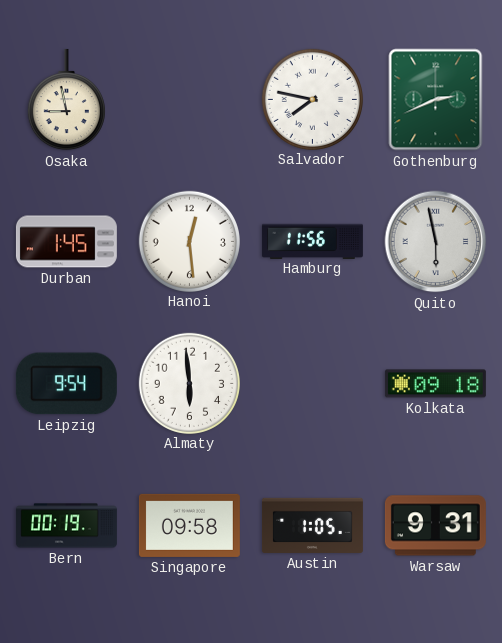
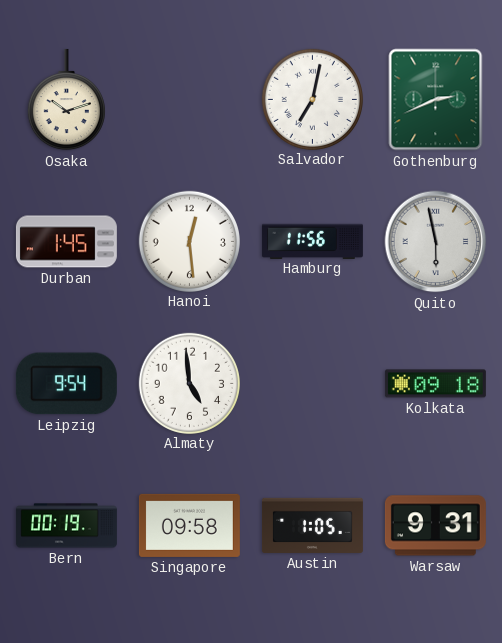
Osaka: 8:58 -> 10:12
Salvador: 7:47 -> 7:02
Almaty: 5:59 -> 4:59
